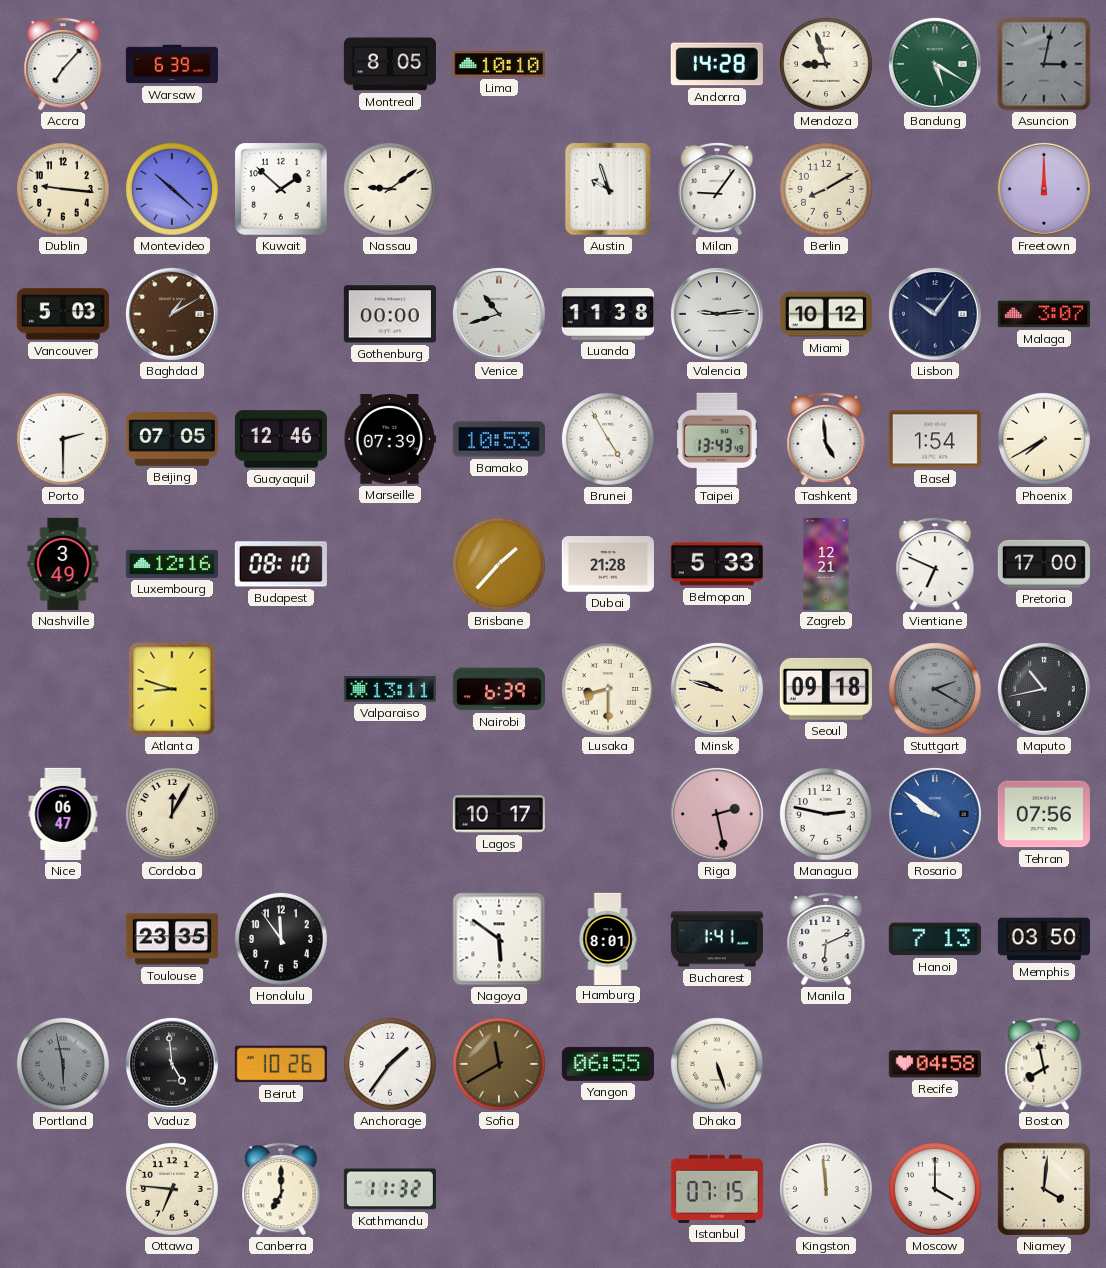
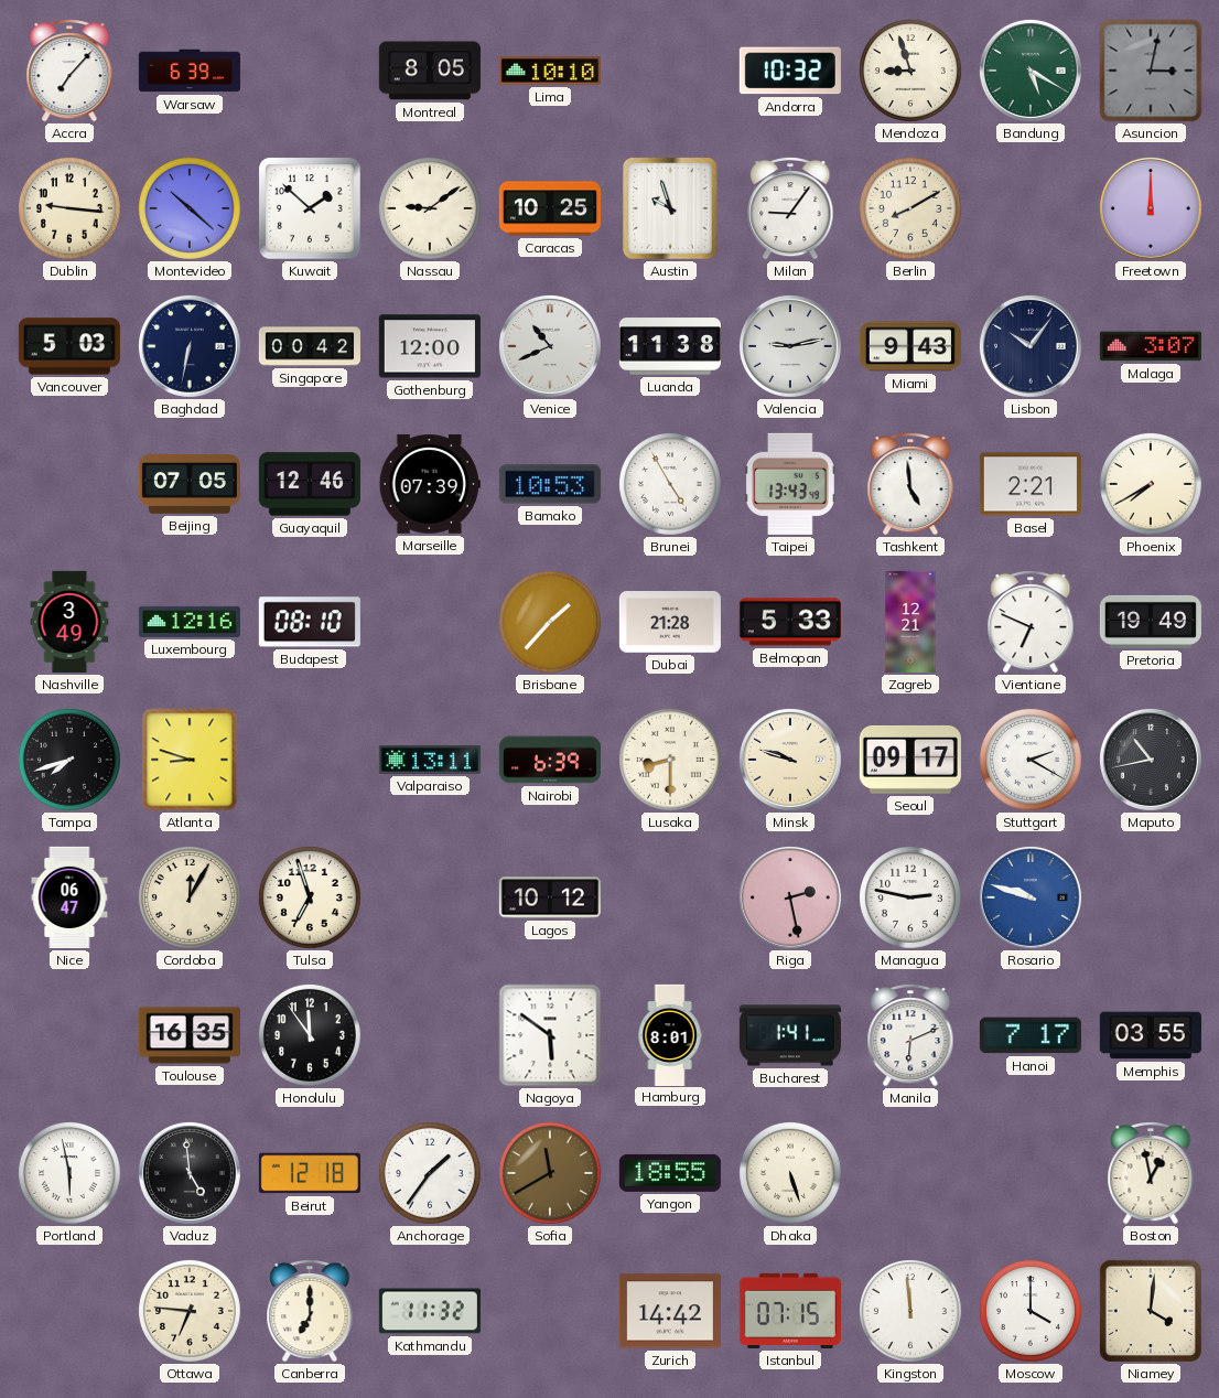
Andorra: 14:28 -> 10:32
Caracas: none -> 10:25
Baghdad: 1:10 -> 6:32
Baghdad dial: brown -> navy
Singapore: none -> 00:42
Gothenburg: 00:00 -> 12:00
Venice: 10:42 -> 10:41
Valencia: 9:14 -> 9:13
Miami: 10:12 -> 9:43
Porto: 2:30 -> none
Basel: 1:54 -> 2:21
Pretoria: 17:00 -> 19:49
Tampa: none -> 7:42
Seoul: 09:18 -> 09:17
Stuttgart dial: grey -> white
Tulsa: none -> 6:57
Lagos: 10:17 -> 10:12
Rosario: 9:51 -> 9:48
Tehran: 07:56 -> none
Toulouse: 23:35 -> 16:35
Hanoi: 7:13 -> 7:17
Memphis: 03:50 -> 03:55
Portland dial: grey -> white
Beirut: 10:26 -> 12:18
Yangon: 06:55 -> 18:55
Recife: 04:58 -> none
Boston: 7:58 -> 12:58
Zurich: none -> 14:42
